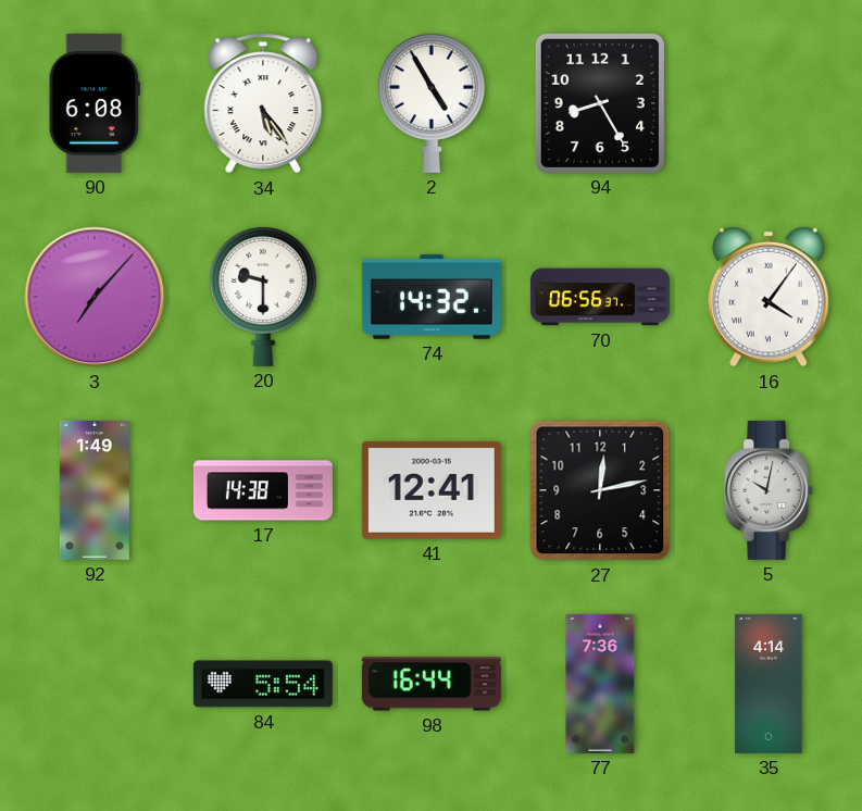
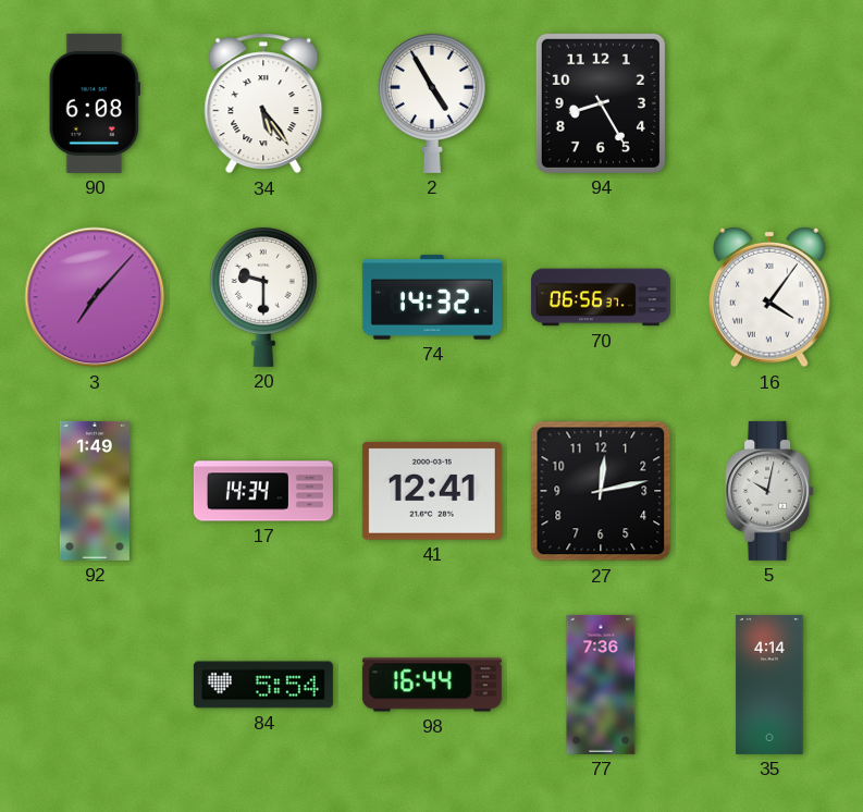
17: 14:38 -> 14:34
